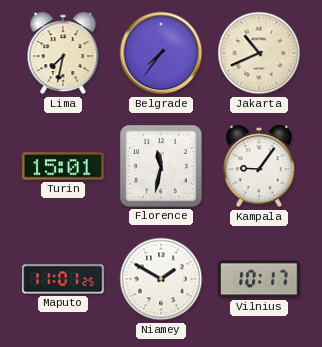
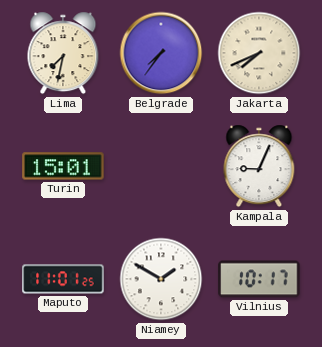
Jakarta: 10:41 -> 7:41
Florence: 11:32 -> none
Kampala: 9:06 -> 9:04
